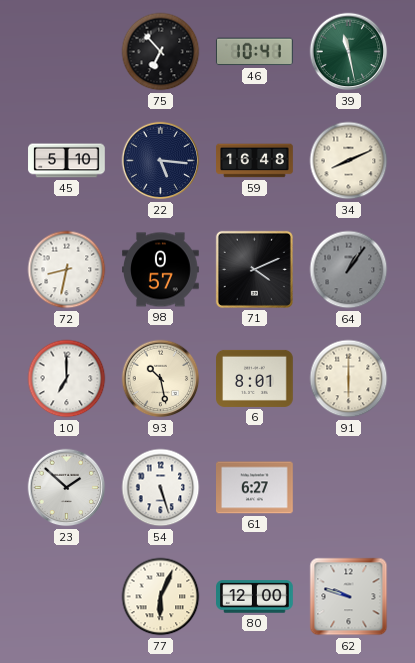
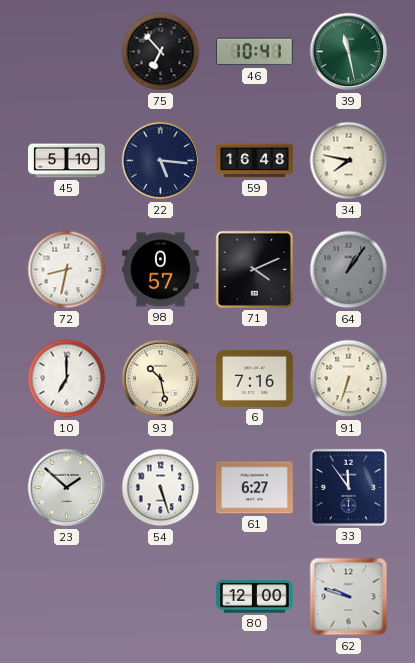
34: 8:11 -> 7:47
6: 8:01 -> 7:16
91: 6:00 -> 6:33
33: none -> 11:54
77: 6:04 -> none
